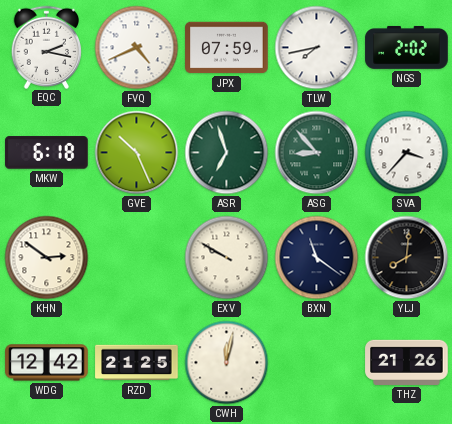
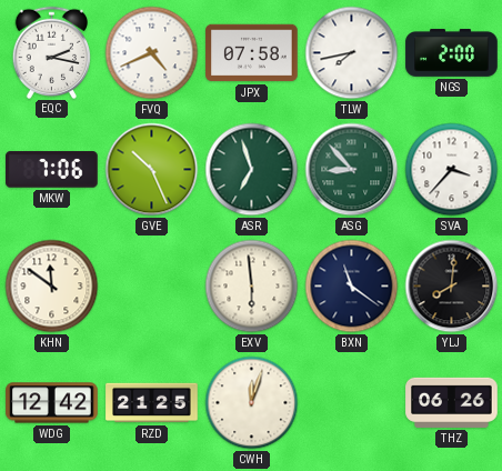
JPX: 07:59 -> 07:58
NGS: 2:02 -> 2:00
MKW: 6:18 -> 7:06
KHN: 2:51 -> 11:51
EXV: 9:50 -> 5:59
CWH: 12:02 -> 12:03
THZ: 21:26 -> 06:26
